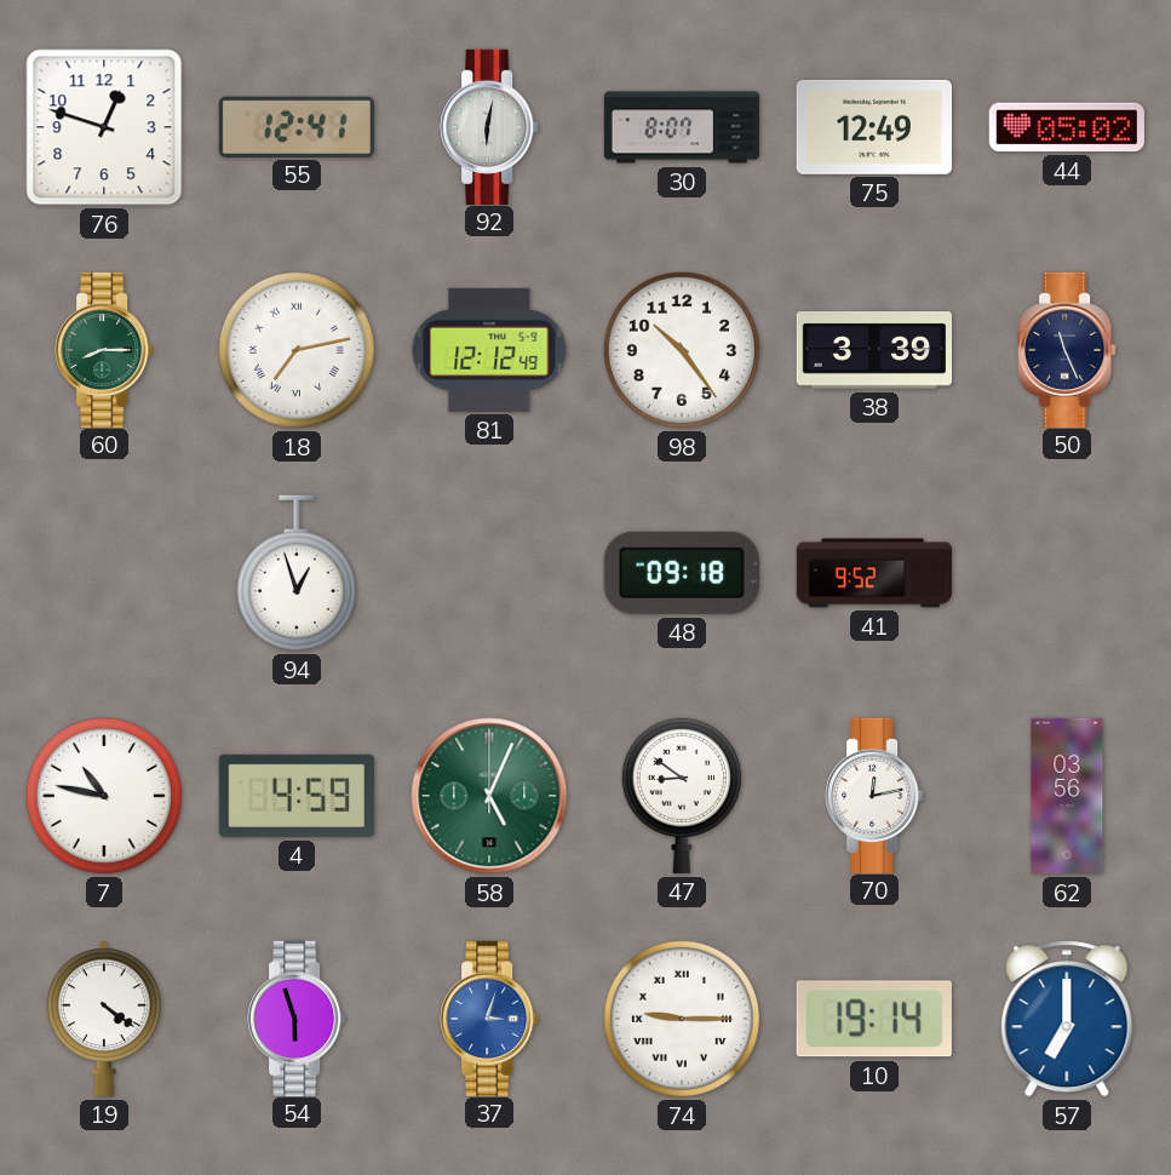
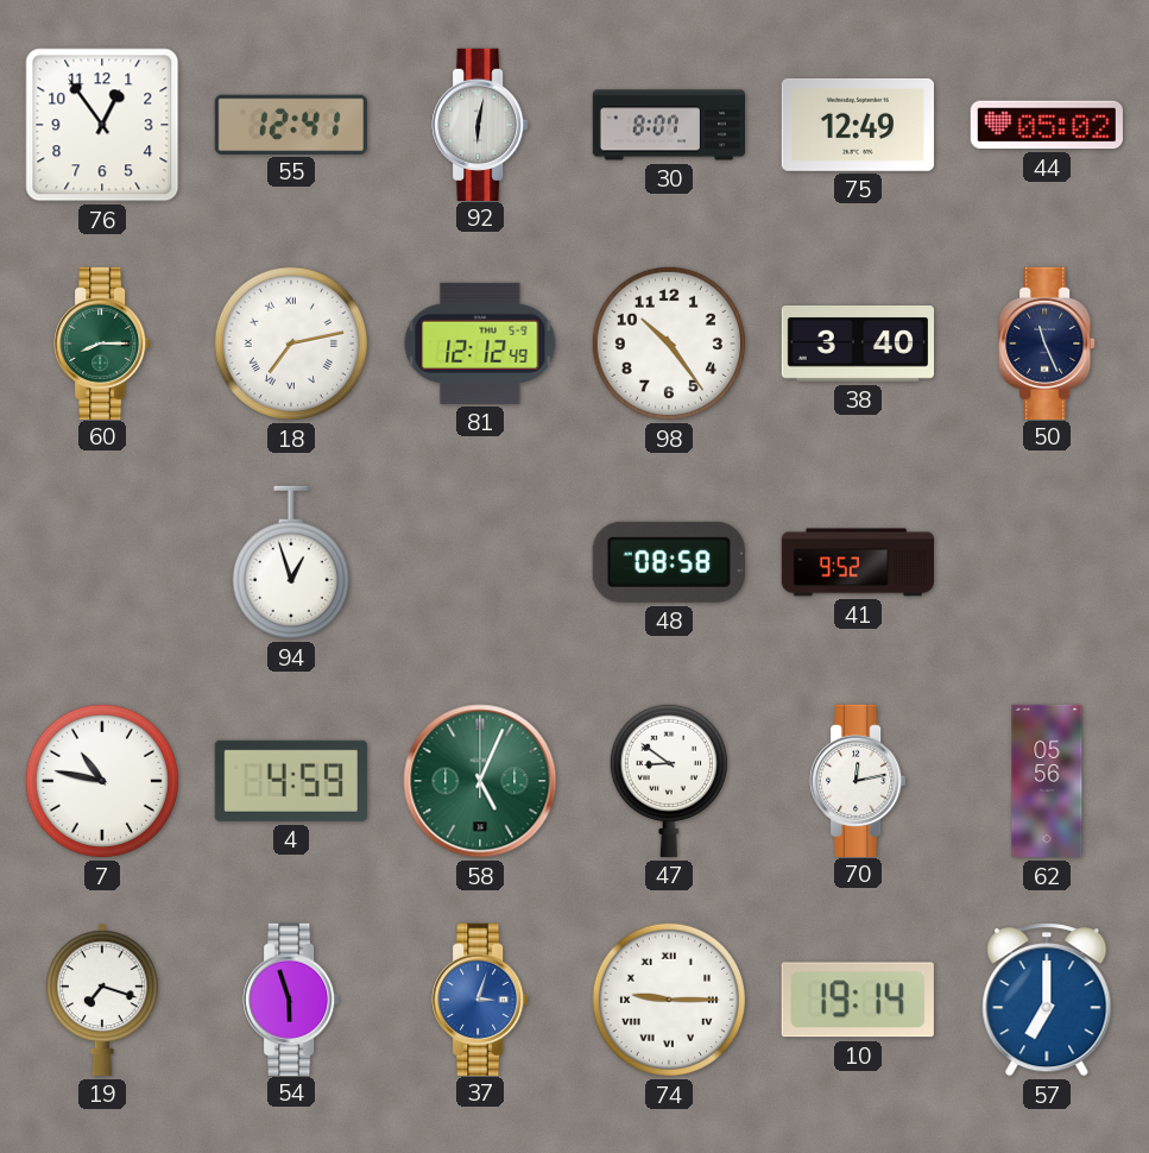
76: 12:48 -> 12:54
38: 3:39 -> 3:40
48: 09:18 -> 08:58
62: 03:56 -> 05:56
19: 4:21 -> 7:18
